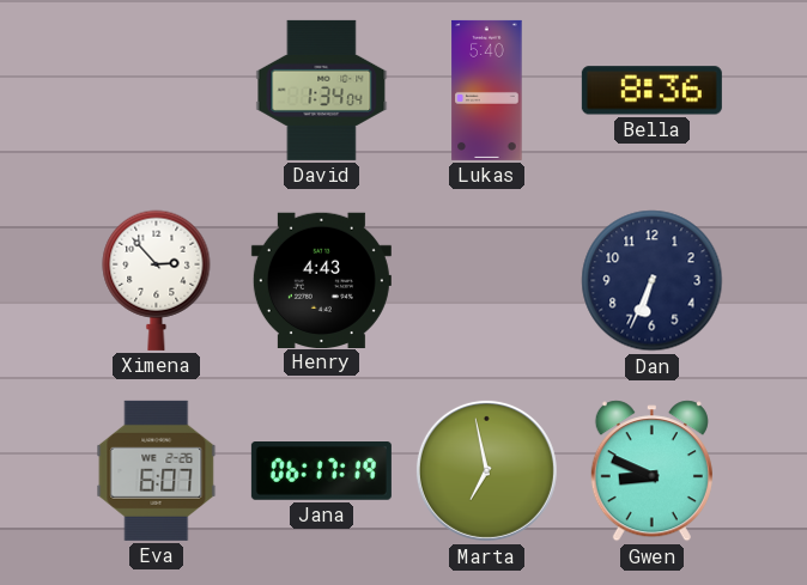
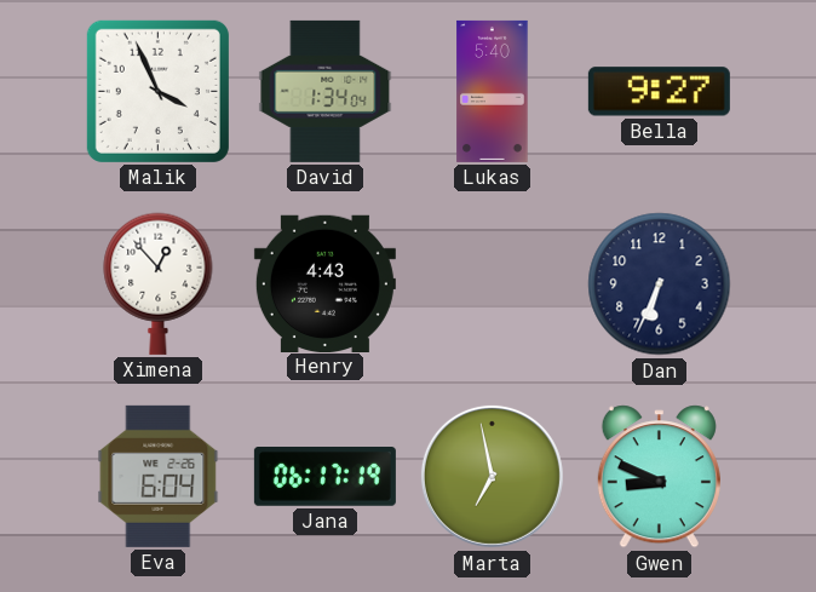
Malik: none -> 3:56
Bella: 8:36 -> 9:27
Ximena: 2:53 -> 12:53
Eva: 6:07 -> 6:04
